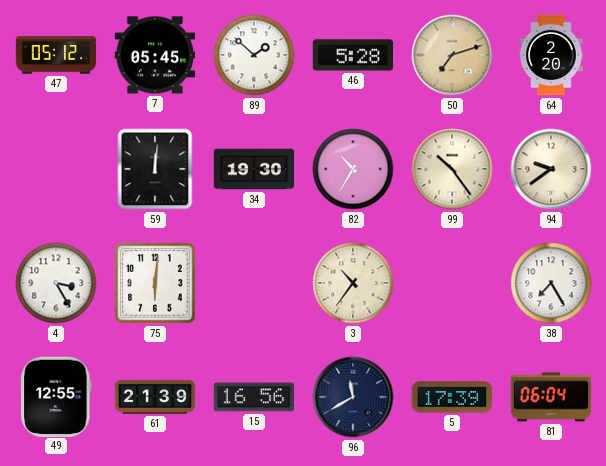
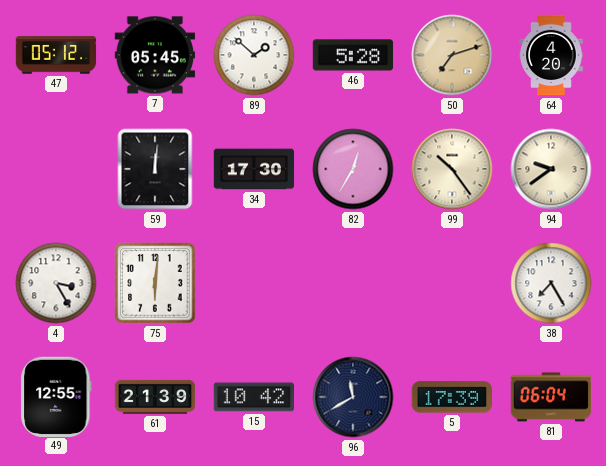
64: 2:20 -> 4:20
34: 19:30 -> 17:30
82: 10:35 -> 12:35
3: 10:36 -> none
15: 16:56 -> 10:42
